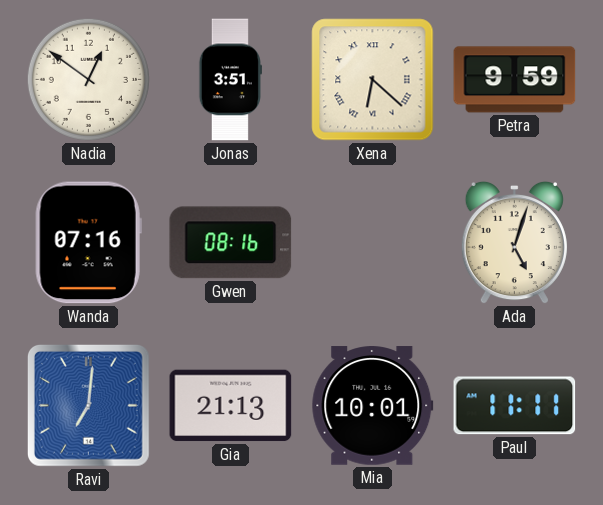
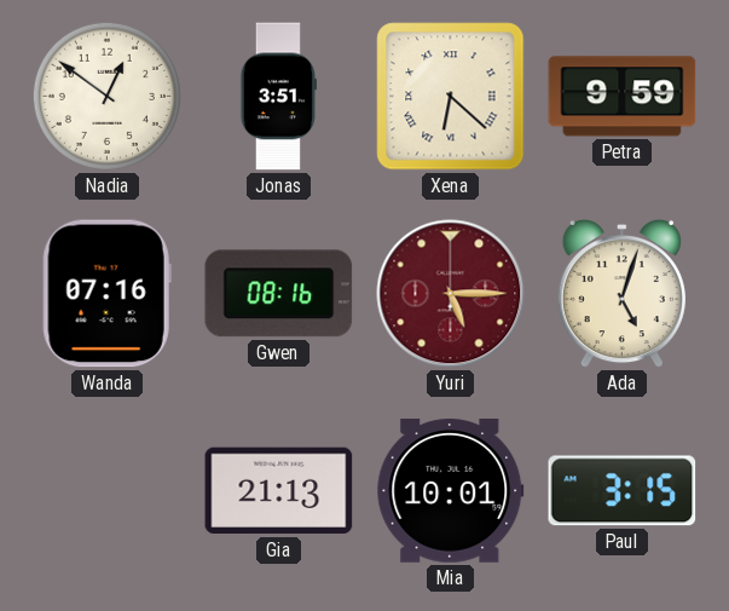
Yuri: none -> 5:15
Ravi: 7:01 -> none
Paul: 11:11 -> 3:15
